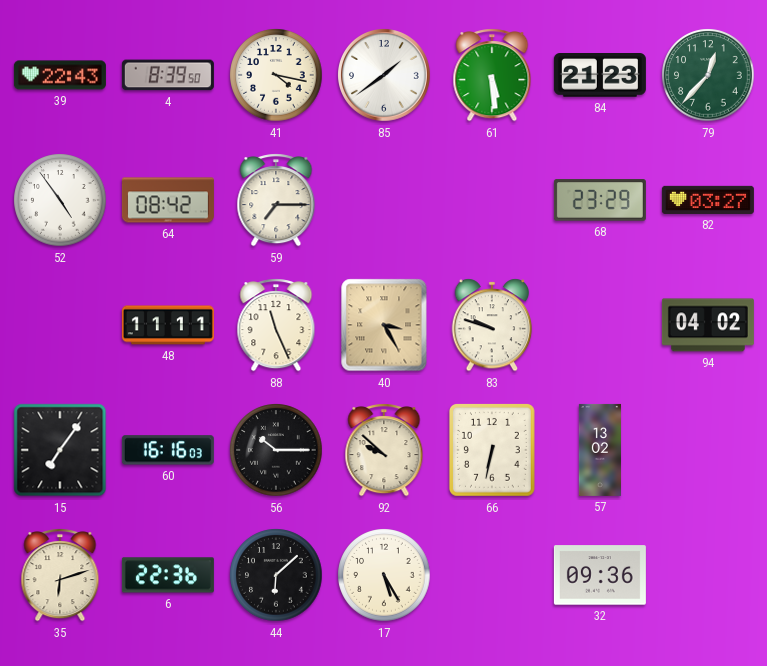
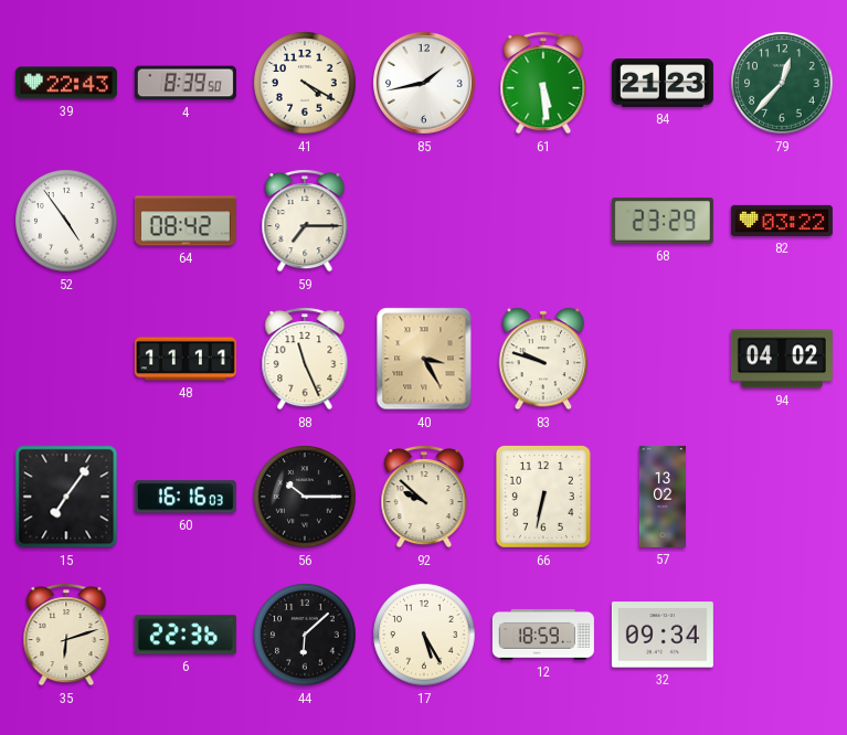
41: 4:17 -> 4:20
85: 1:39 -> 1:43
82: 03:27 -> 03:22
12: none -> 18:59
32: 09:36 -> 09:34
